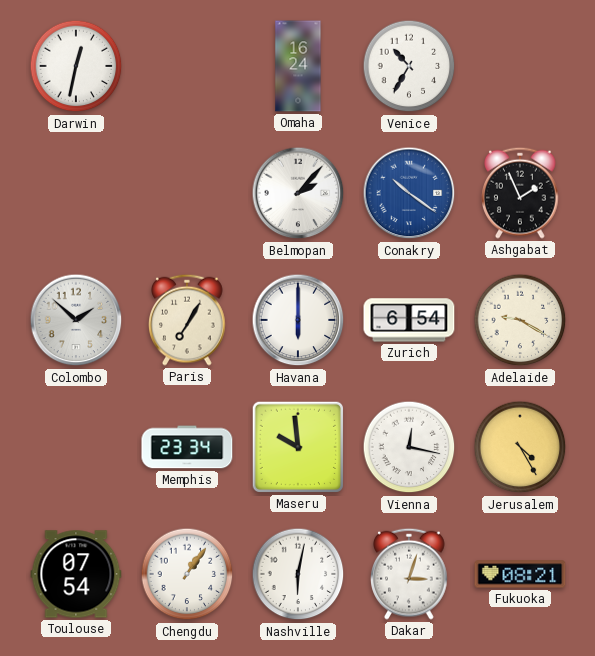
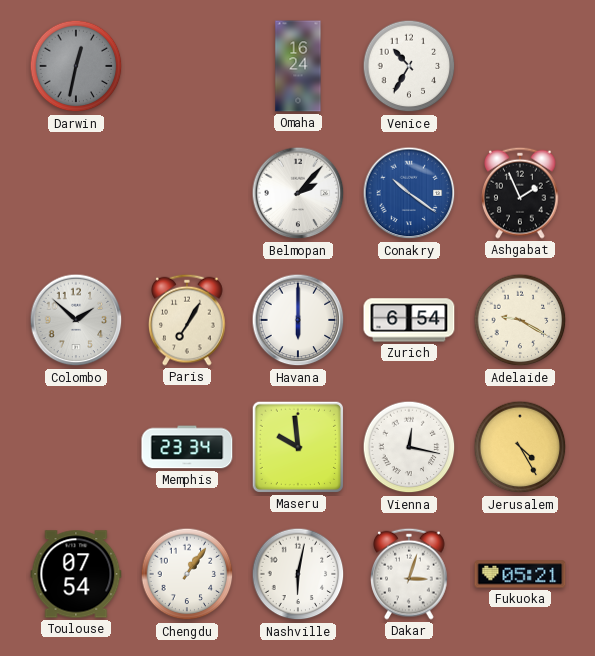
Darwin dial: white -> grey
Fukuoka: 08:21 -> 05:21
